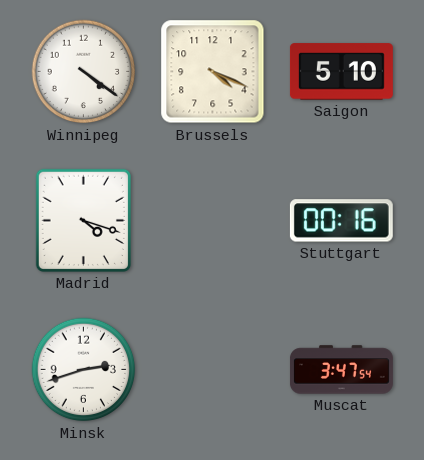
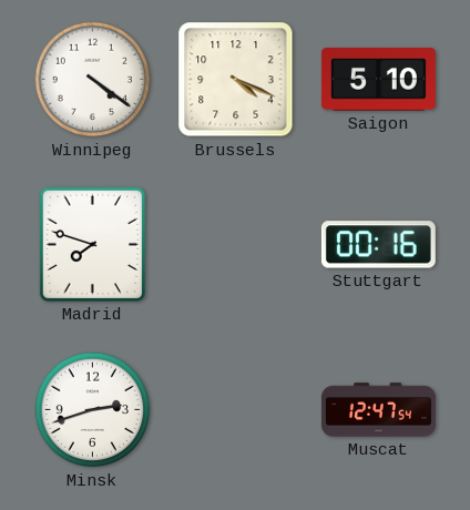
Madrid: 4:18 -> 7:48
Muscat: 3:47 -> 12:47
